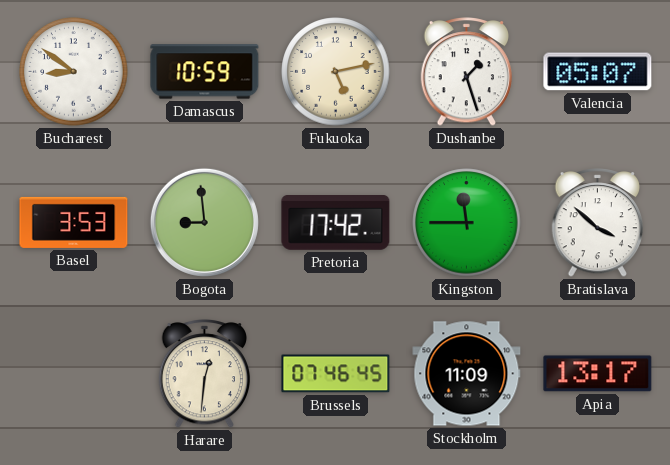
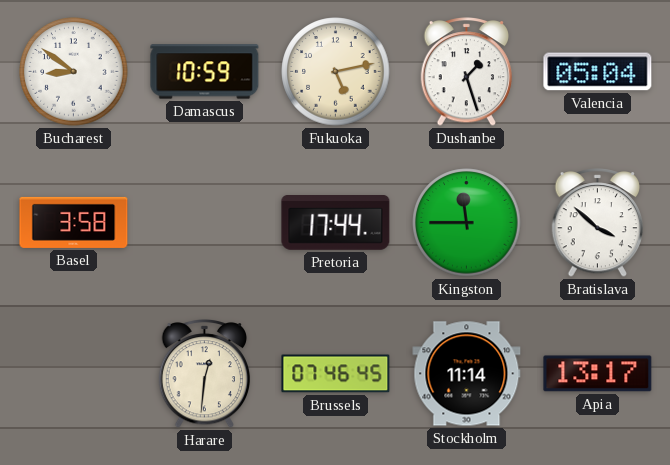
Valencia: 05:07 -> 05:04
Basel: 3:53 -> 3:58
Bogota: 8:59 -> none
Pretoria: 17:42 -> 17:44
Stockholm: 11:09 -> 11:14
